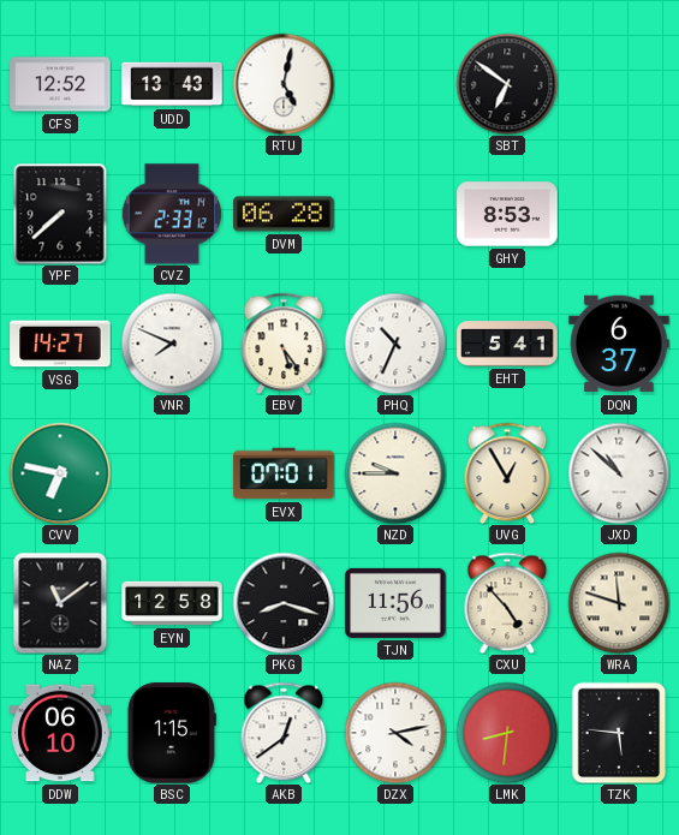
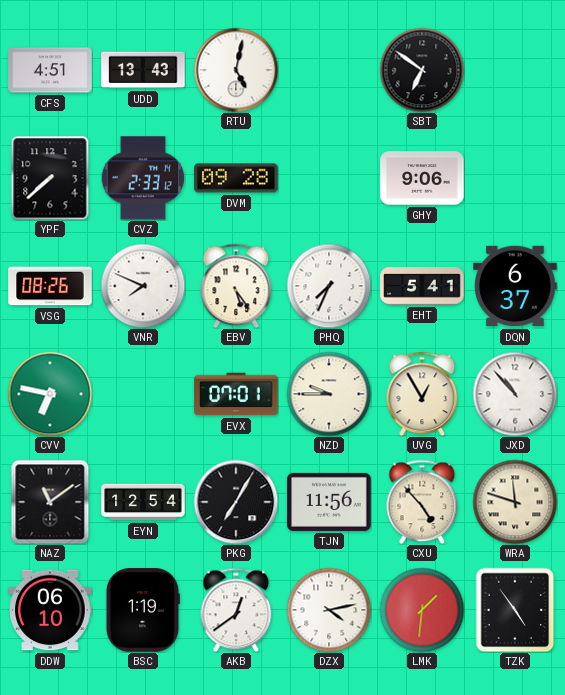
CFS: 12:52 -> 4:51
DVM: 06:28 -> 09:28
GHY: 8:53 -> 9:06
VSG: 14:27 -> 08:26
PHQ: 10:34 -> 7:34
JXD: 10:52 -> 10:53
EYN: 12:58 -> 12:54
PKG: 8:18 -> 7:05
BSC: 1:15 -> 1:19
LMK: 8:31 -> 1:31
TZK: 5:46 -> 4:54
